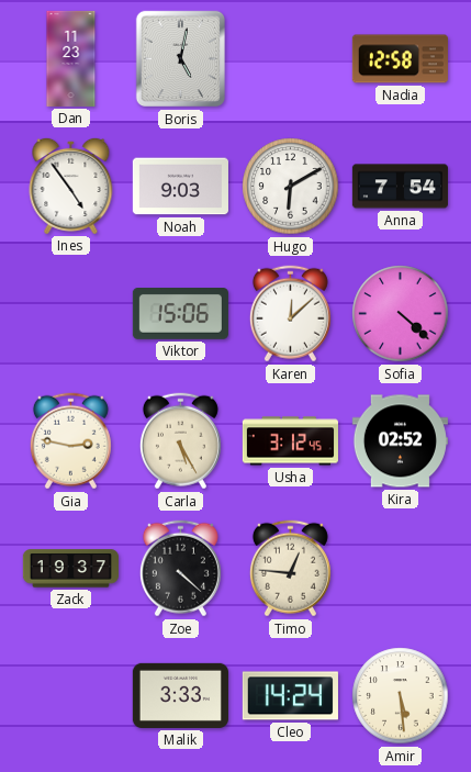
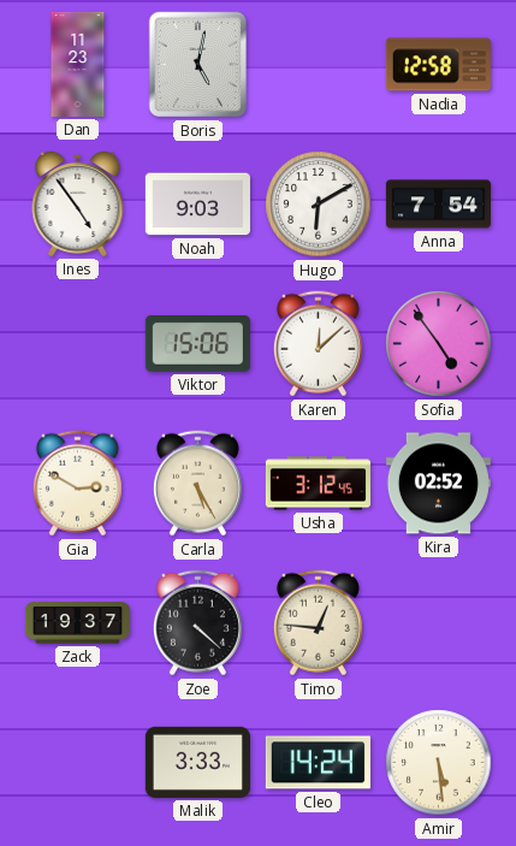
Sofia: 4:22 -> 4:54
Gia: 2:47 -> 2:50
